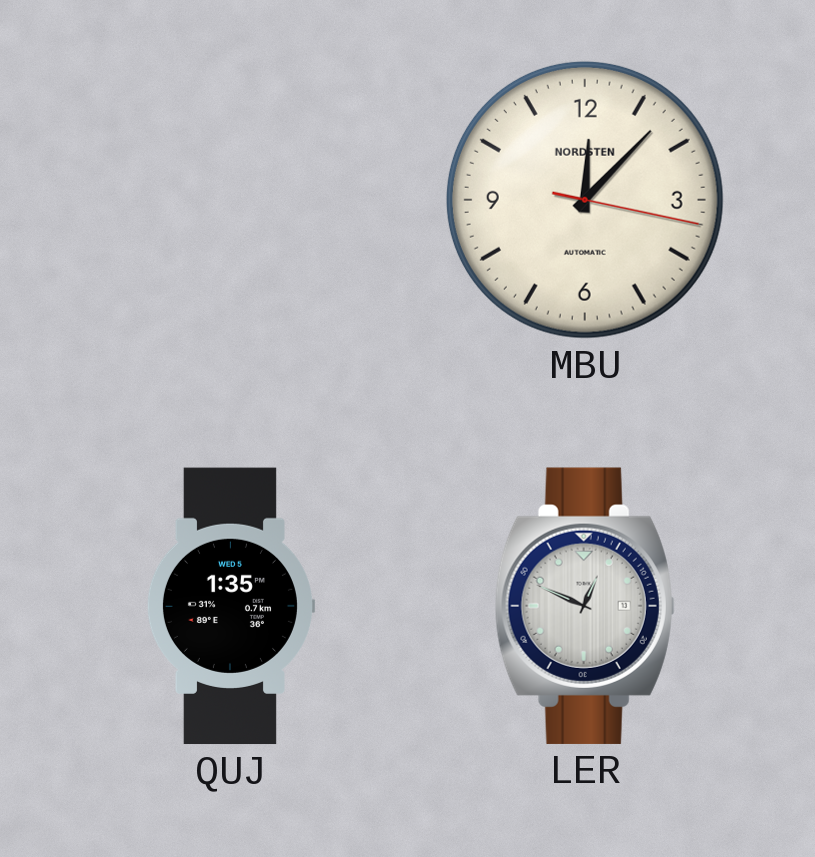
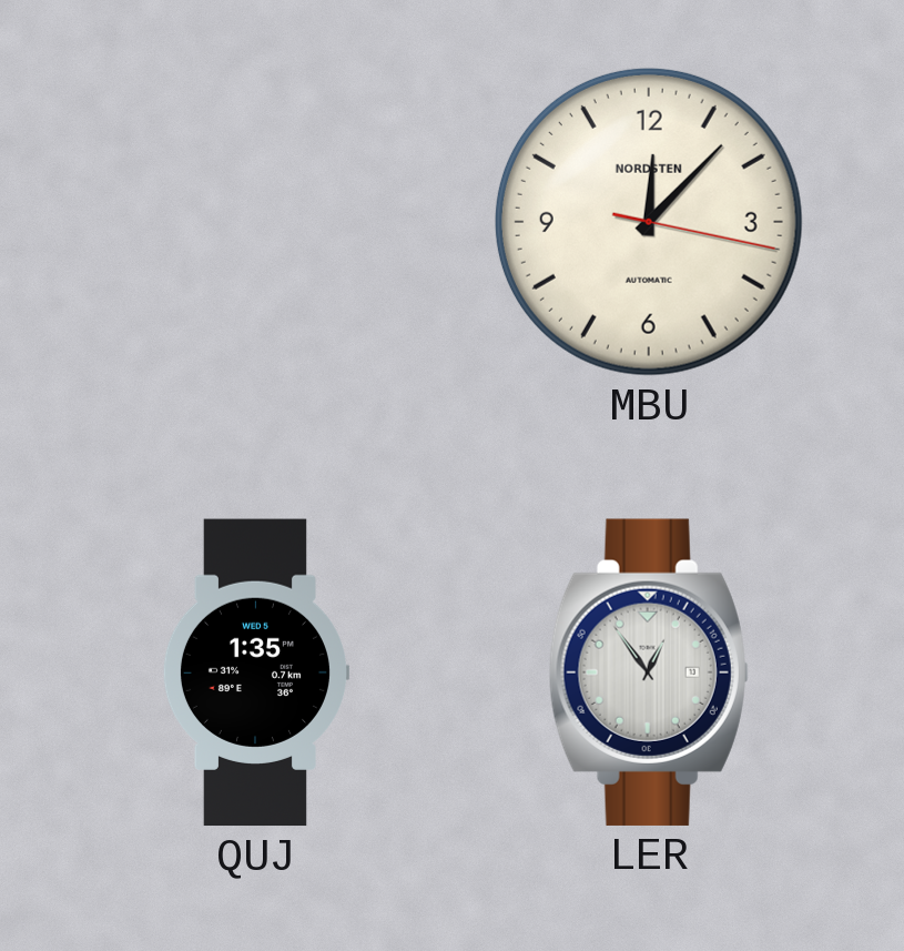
LER: 12:49 -> 12:54
